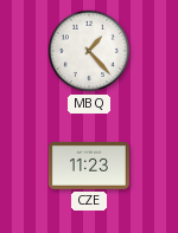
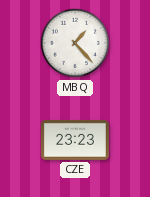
CZE: 11:23 -> 23:23
